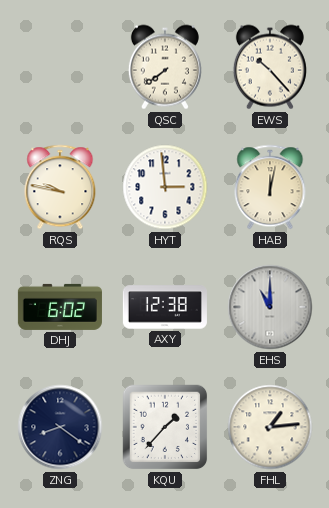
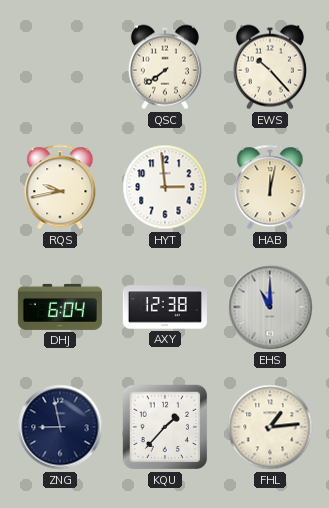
RQS: 9:47 -> 9:43
DHJ: 6:02 -> 6:04
ZNG: 8:21 -> 8:58
